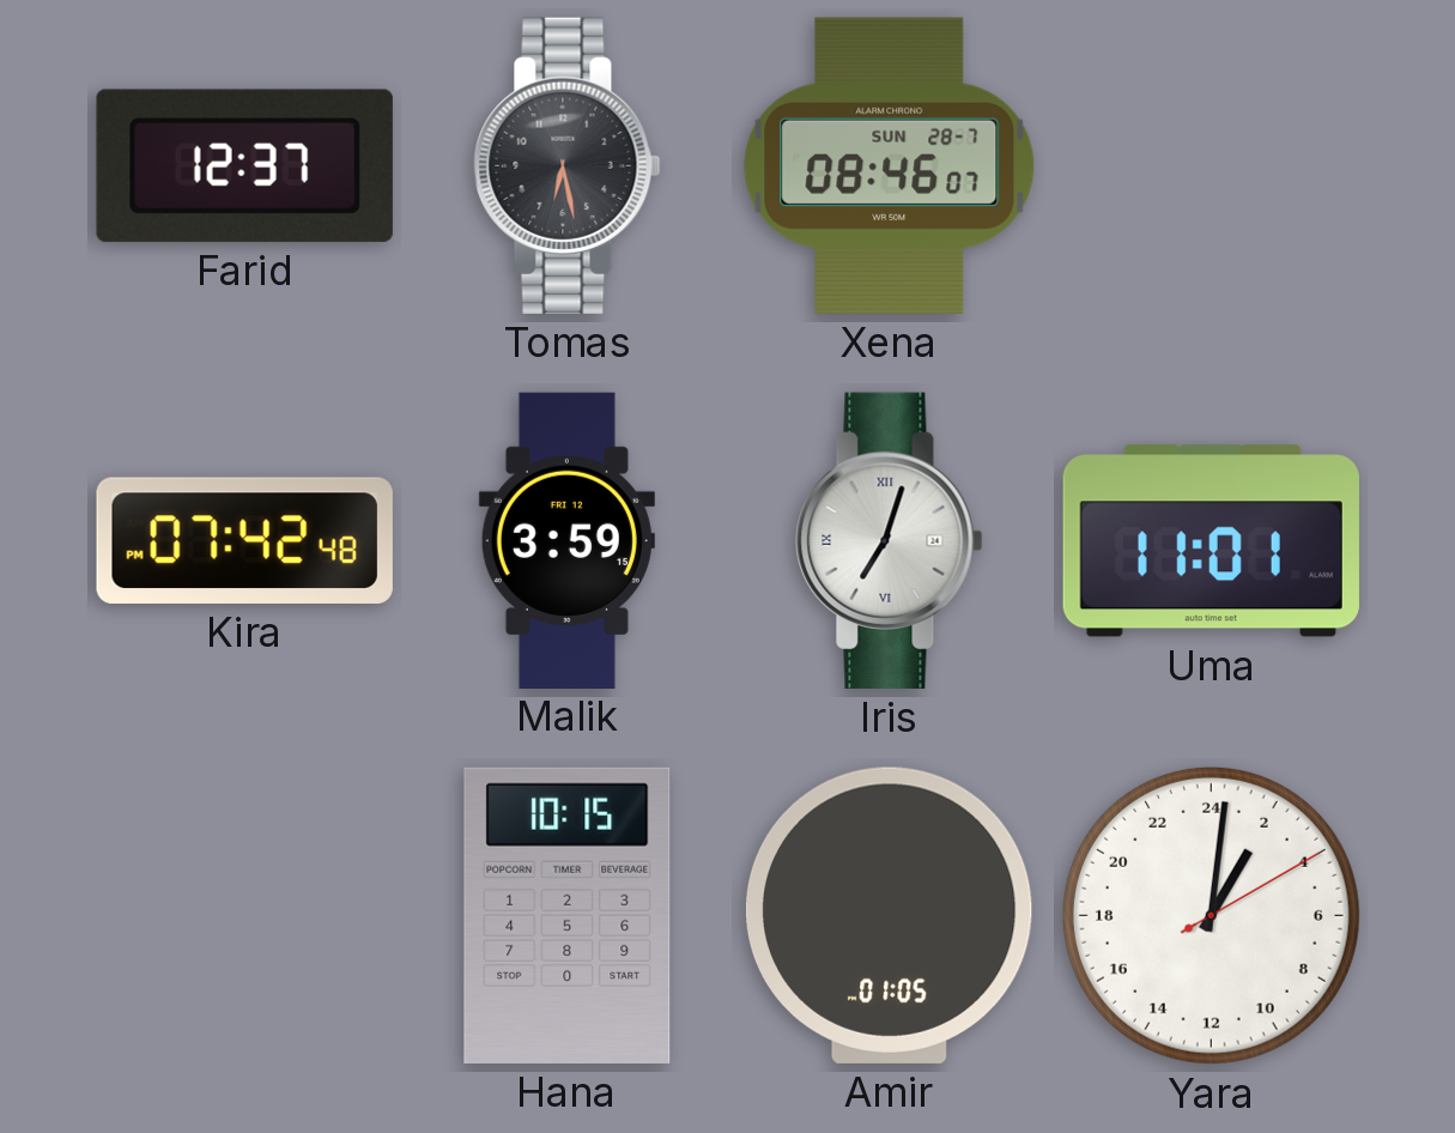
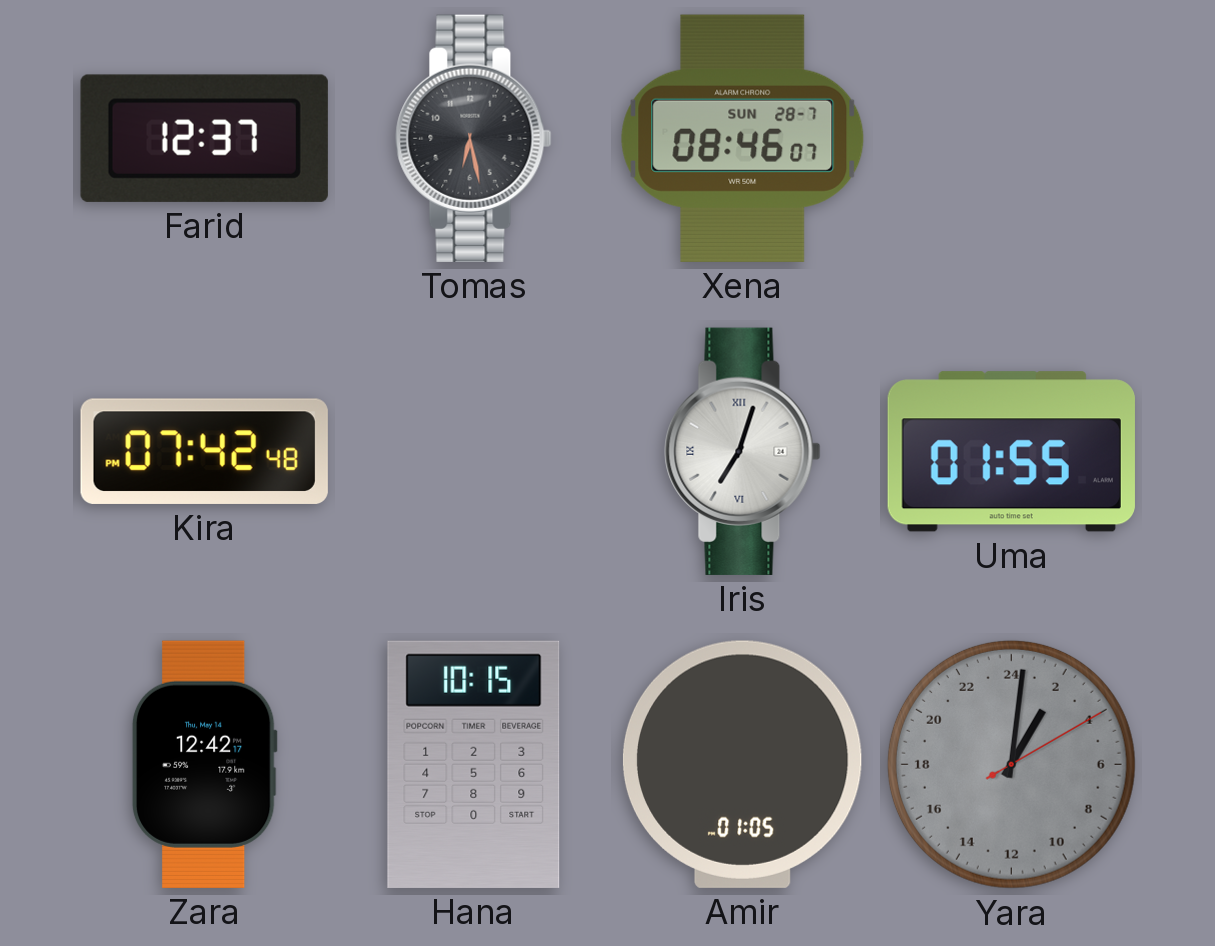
Malik: 3:59 -> none
Uma: 11:01 -> 01:55
Zara: none -> 12:42
Yara dial: white -> grey
